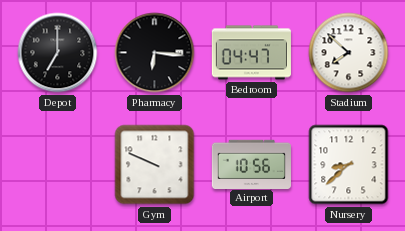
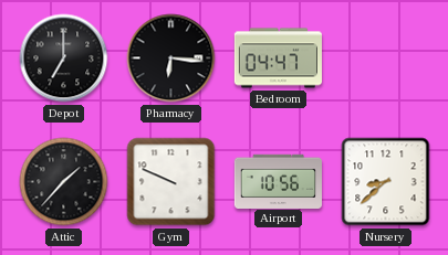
Stadium: 7:52 -> none
Attic: none -> 1:37
